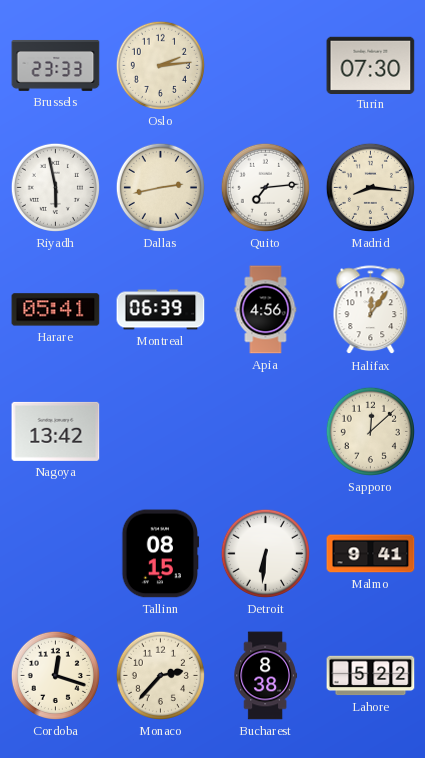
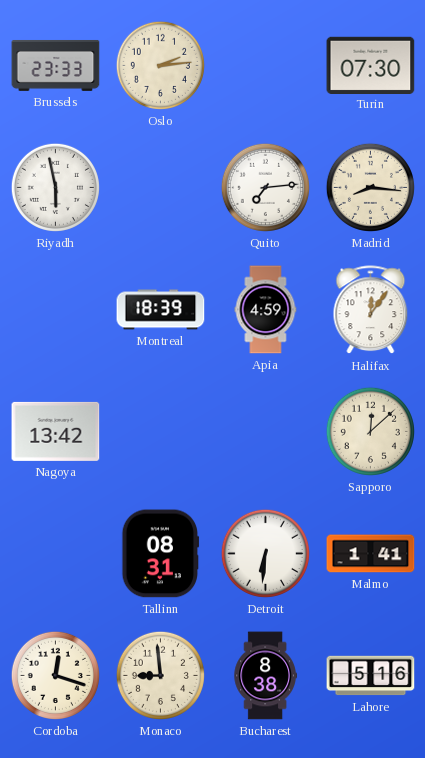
Dallas: 2:43 -> none
Harare: 05:41 -> none
Montreal: 06:39 -> 18:39
Apia: 4:56 -> 4:59
Tallinn: 08:15 -> 08:31
Malmo: 9:41 -> 1:41
Monaco: 2:37 -> 8:59
Lahore: 5:22 -> 5:16
